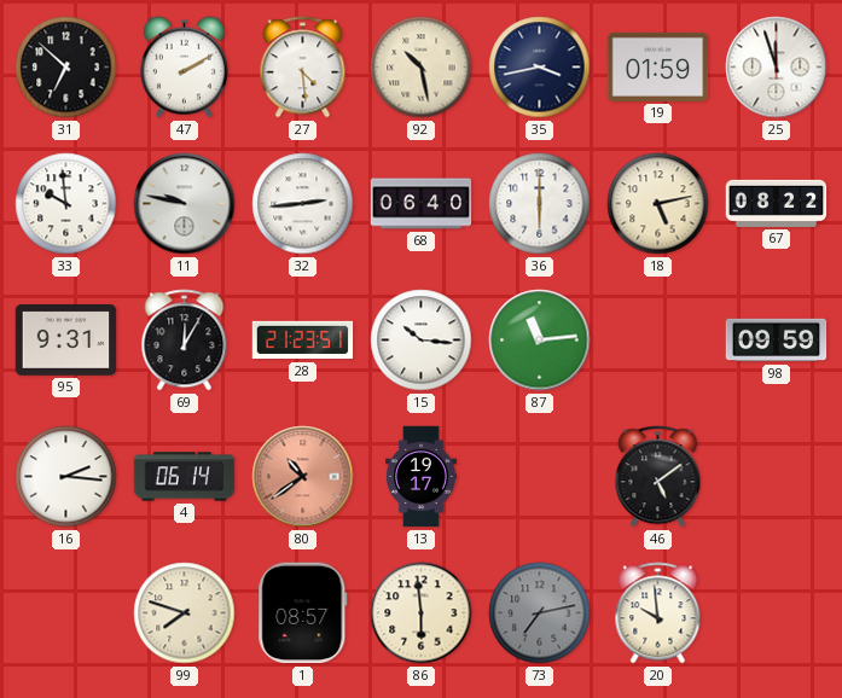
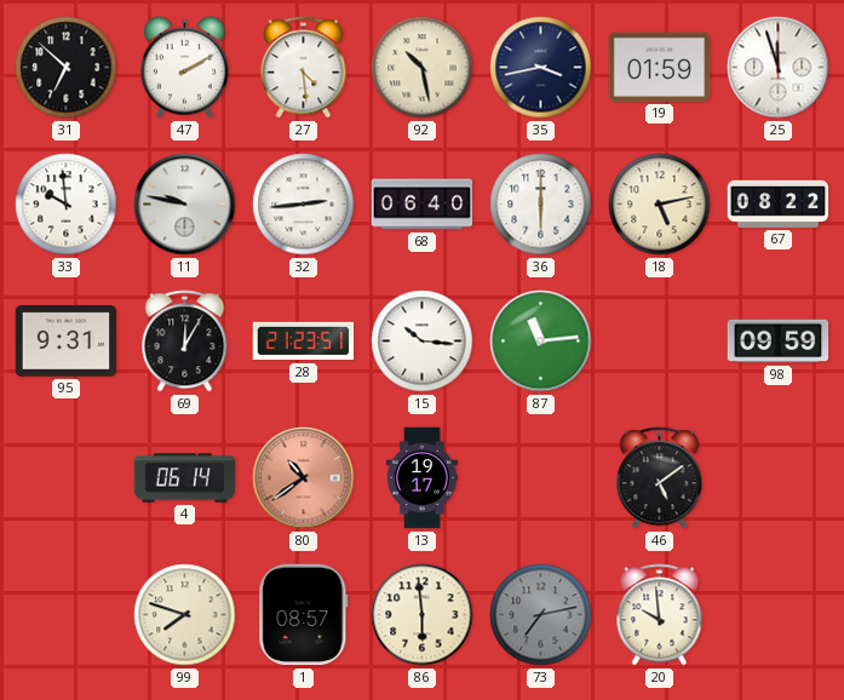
16: 2:16 -> none
